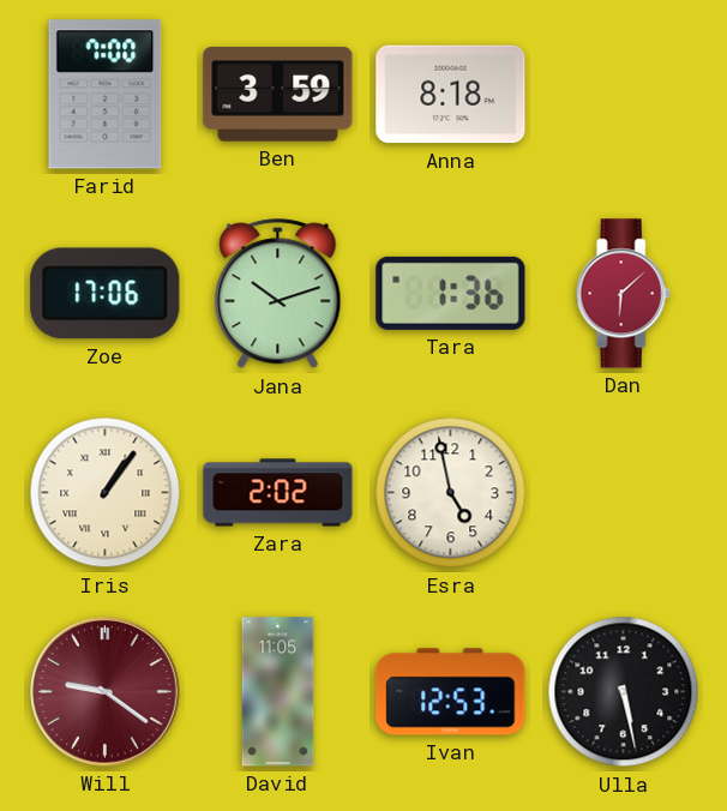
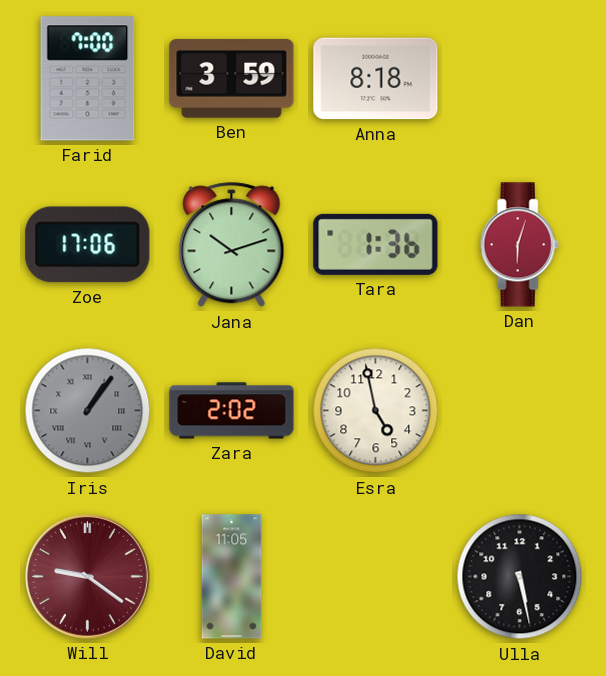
Dan: 6:08 -> 6:03
Iris dial: cream -> grey
Ivan: 12:53 -> none
